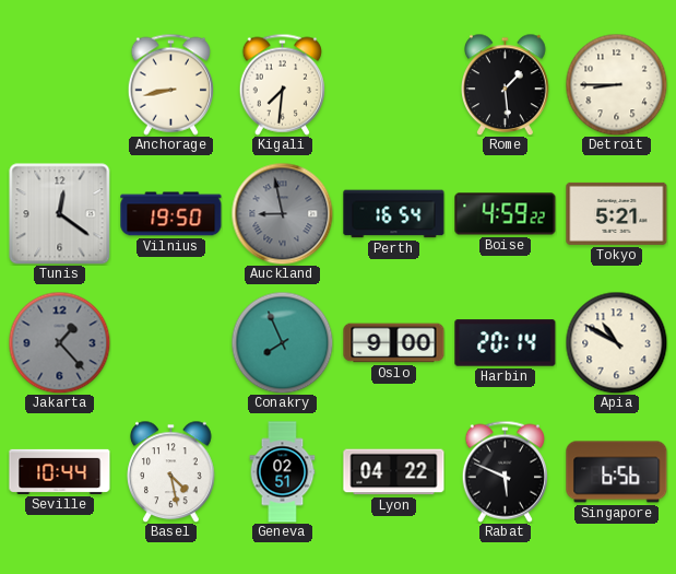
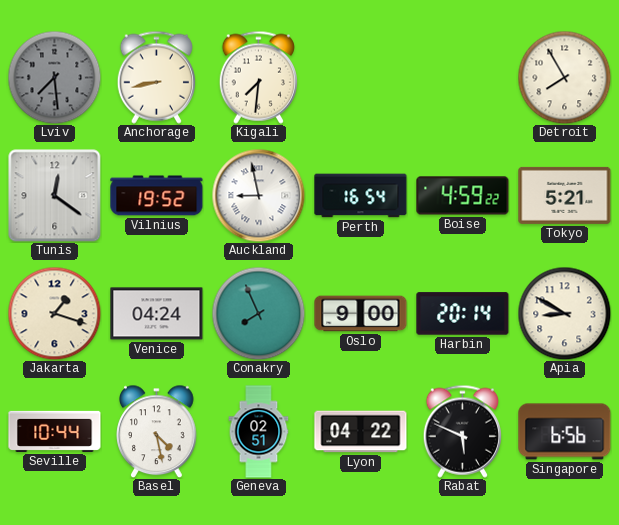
Lviv: none -> 7:29
Rome: 1:29 -> none
Detroit: 8:45 -> 7:55
Vilnius: 19:50 -> 19:52
Auckland dial: grey -> white
Jakarta: 1:23 -> 1:18
Jakarta dial: grey -> cream
Venice: none -> 04:24
Apia: 10:50 -> 8:50
